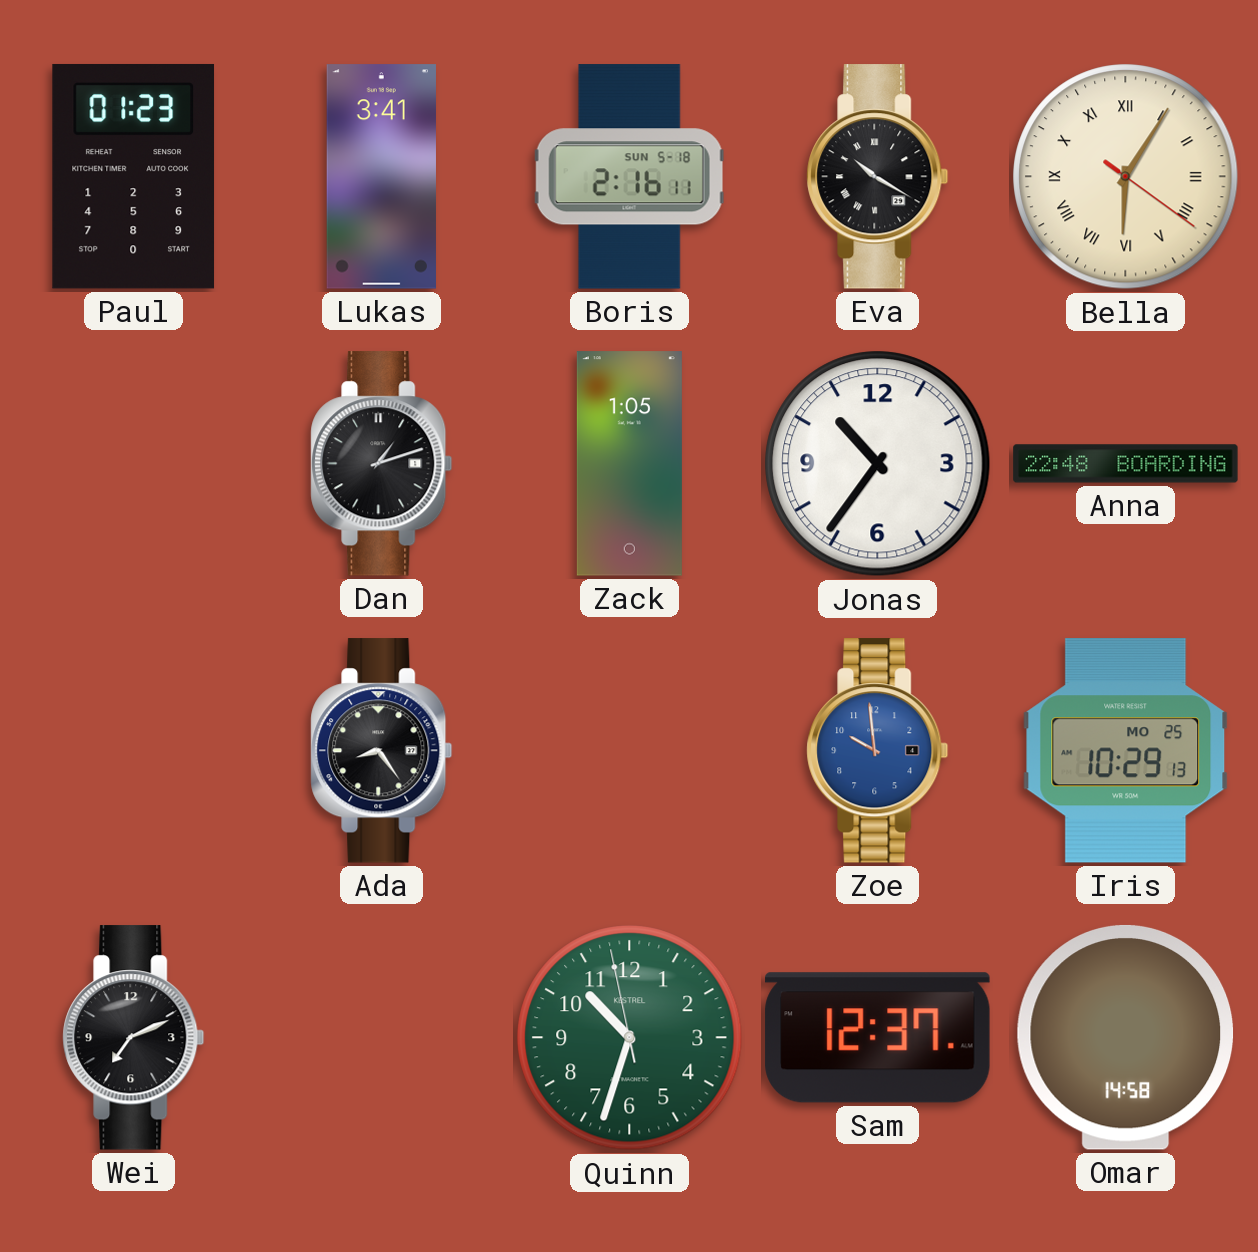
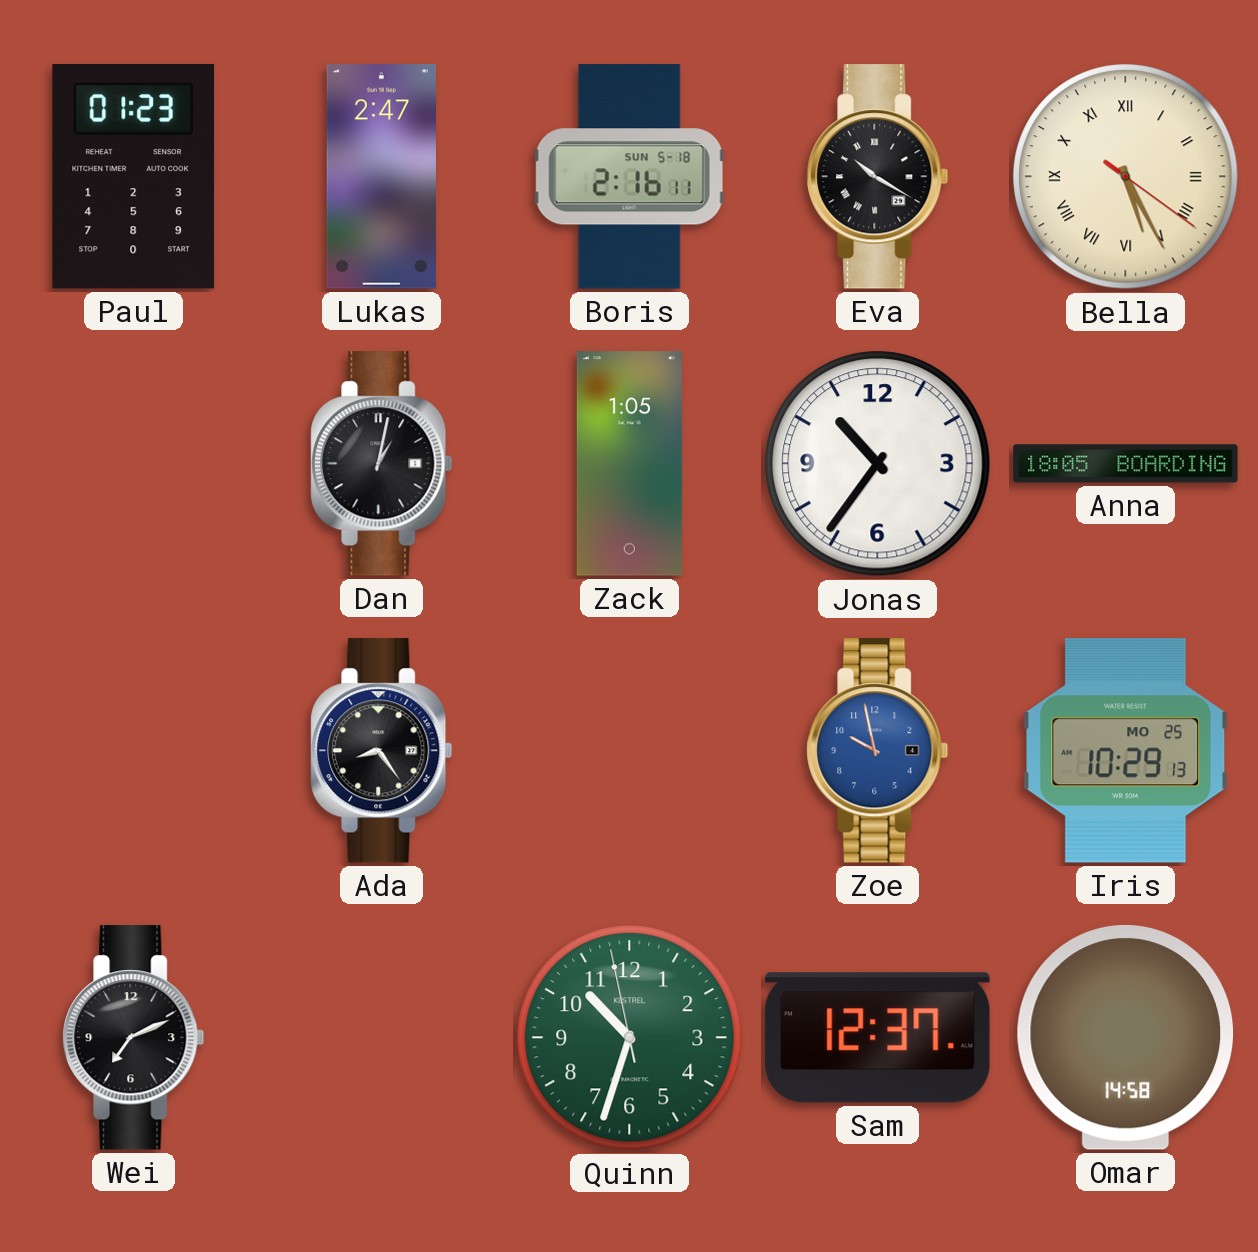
Lukas: 3:41 -> 2:47
Bella: 6:05 -> 5:25
Dan: 1:12 -> 1:02
Anna: 22:48 -> 18:05
Zoe: 9:59 -> 9:58
